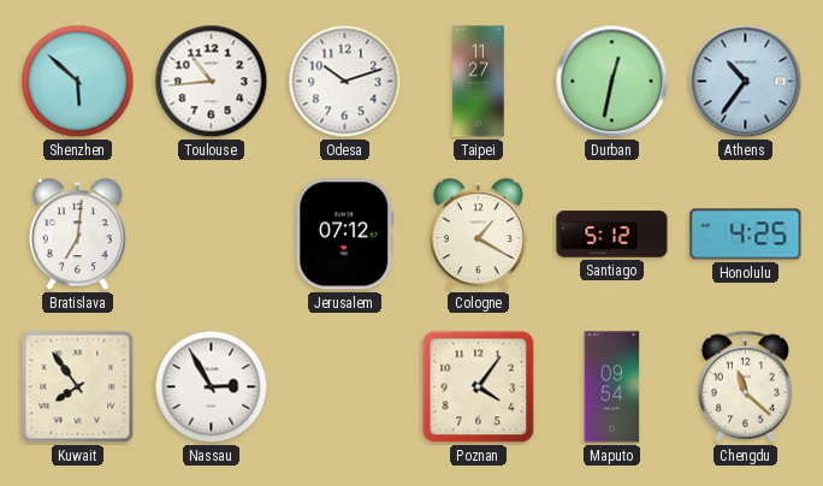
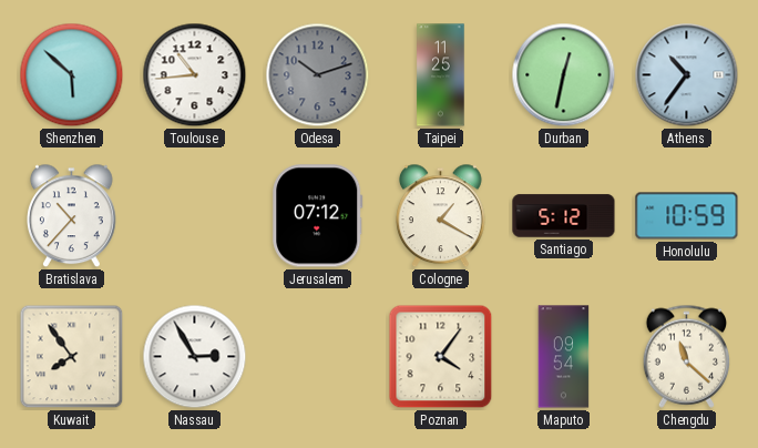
Odesa dial: white -> grey
Taipei: 11:27 -> 11:25
Bratislava: 7:01 -> 10:37
Honolulu: 4:25 -> 10:59
